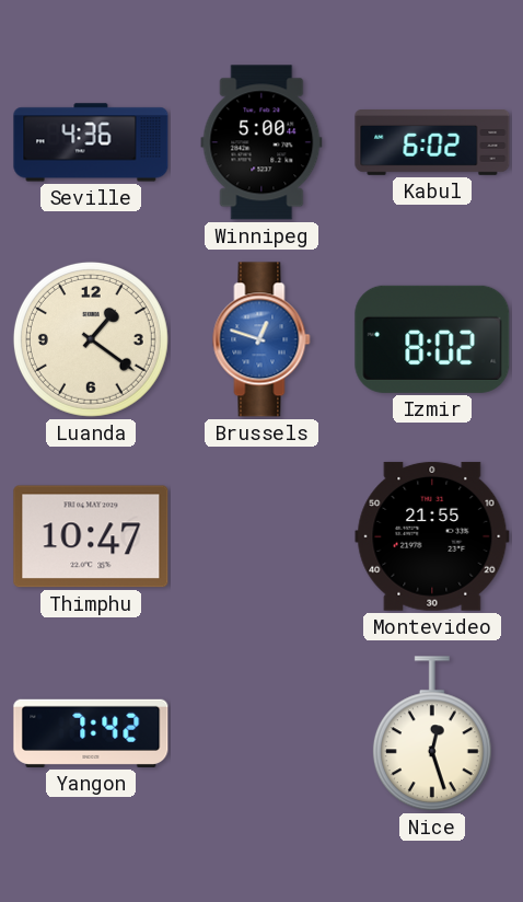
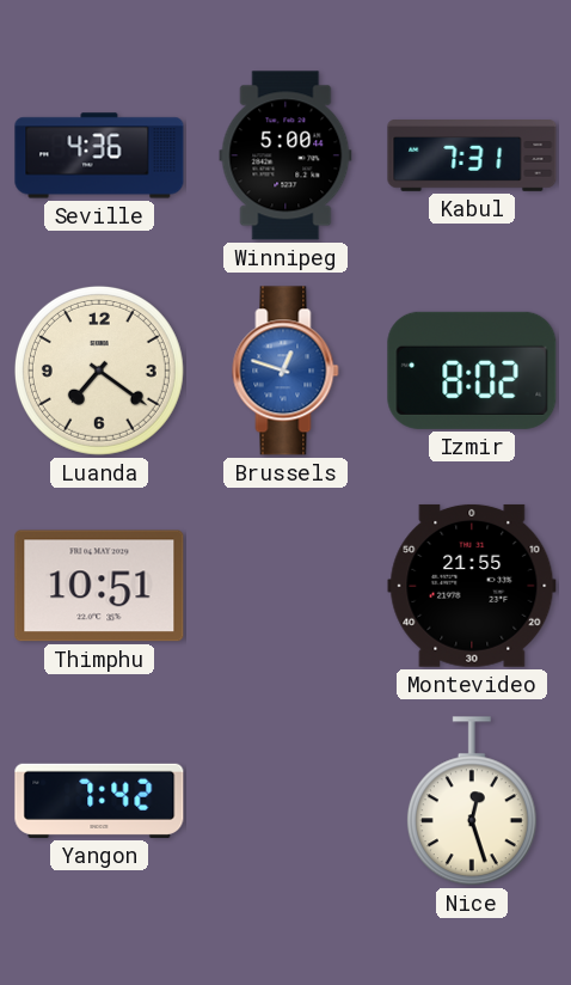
Kabul: 6:02 -> 7:31
Luanda: 1:21 -> 7:21
Thimphu: 10:47 -> 10:51
